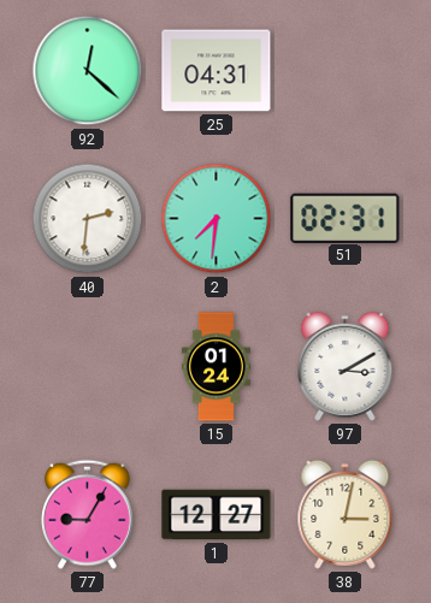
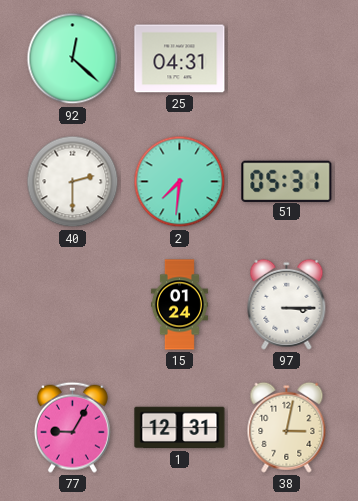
40: 2:31 -> 2:30
51: 02:31 -> 05:31
97: 3:10 -> 3:15
1: 12:27 -> 12:31
